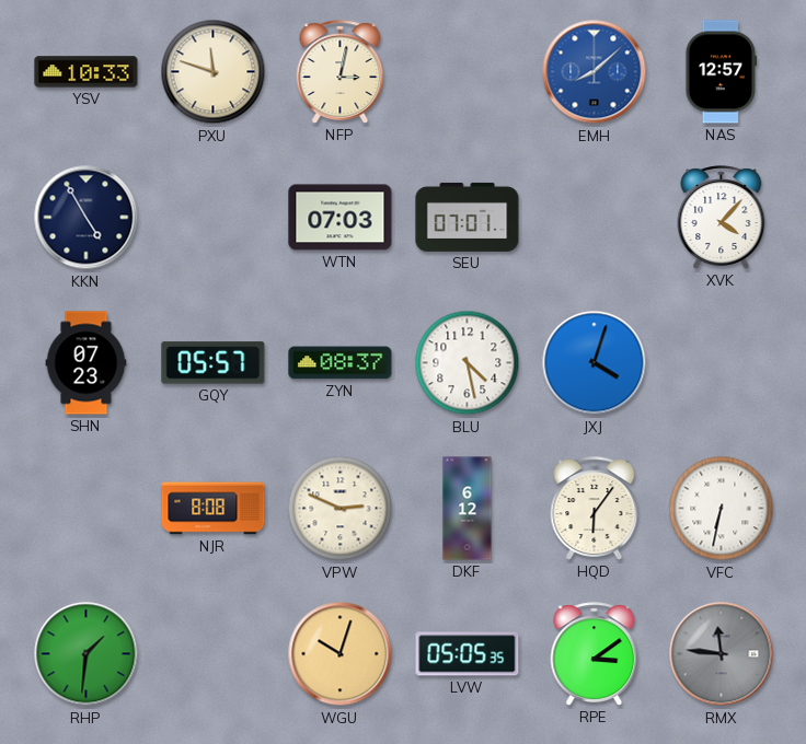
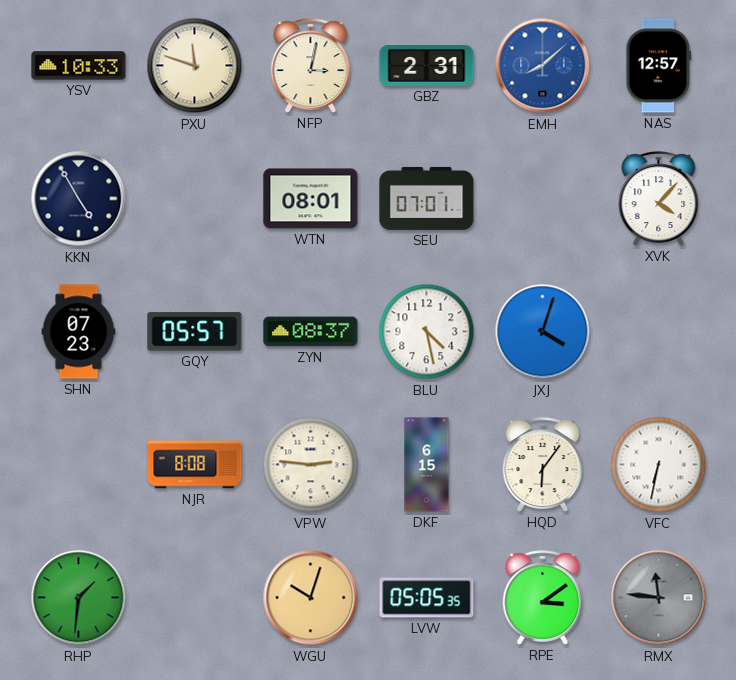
GBZ: none -> 2:31
WTN: 07:03 -> 08:01
VPW: 2:49 -> 2:46
DKF: 6:12 -> 6:15
